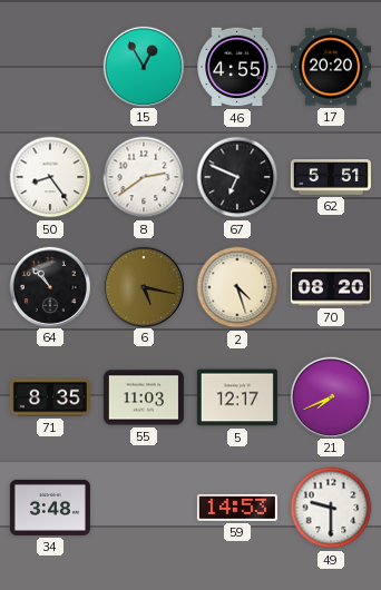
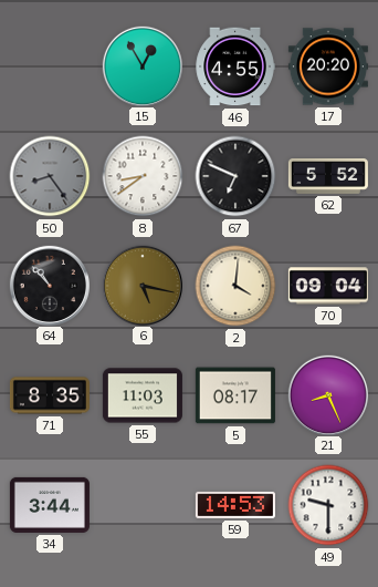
50 dial: white -> grey
8: 2:39 -> 8:39
62: 5:51 -> 5:52
2: 4:27 -> 4:01
70: 08:20 -> 09:04
5: 12:17 -> 08:17
21: 7:41 -> 8:26
34: 3:48 -> 3:44
